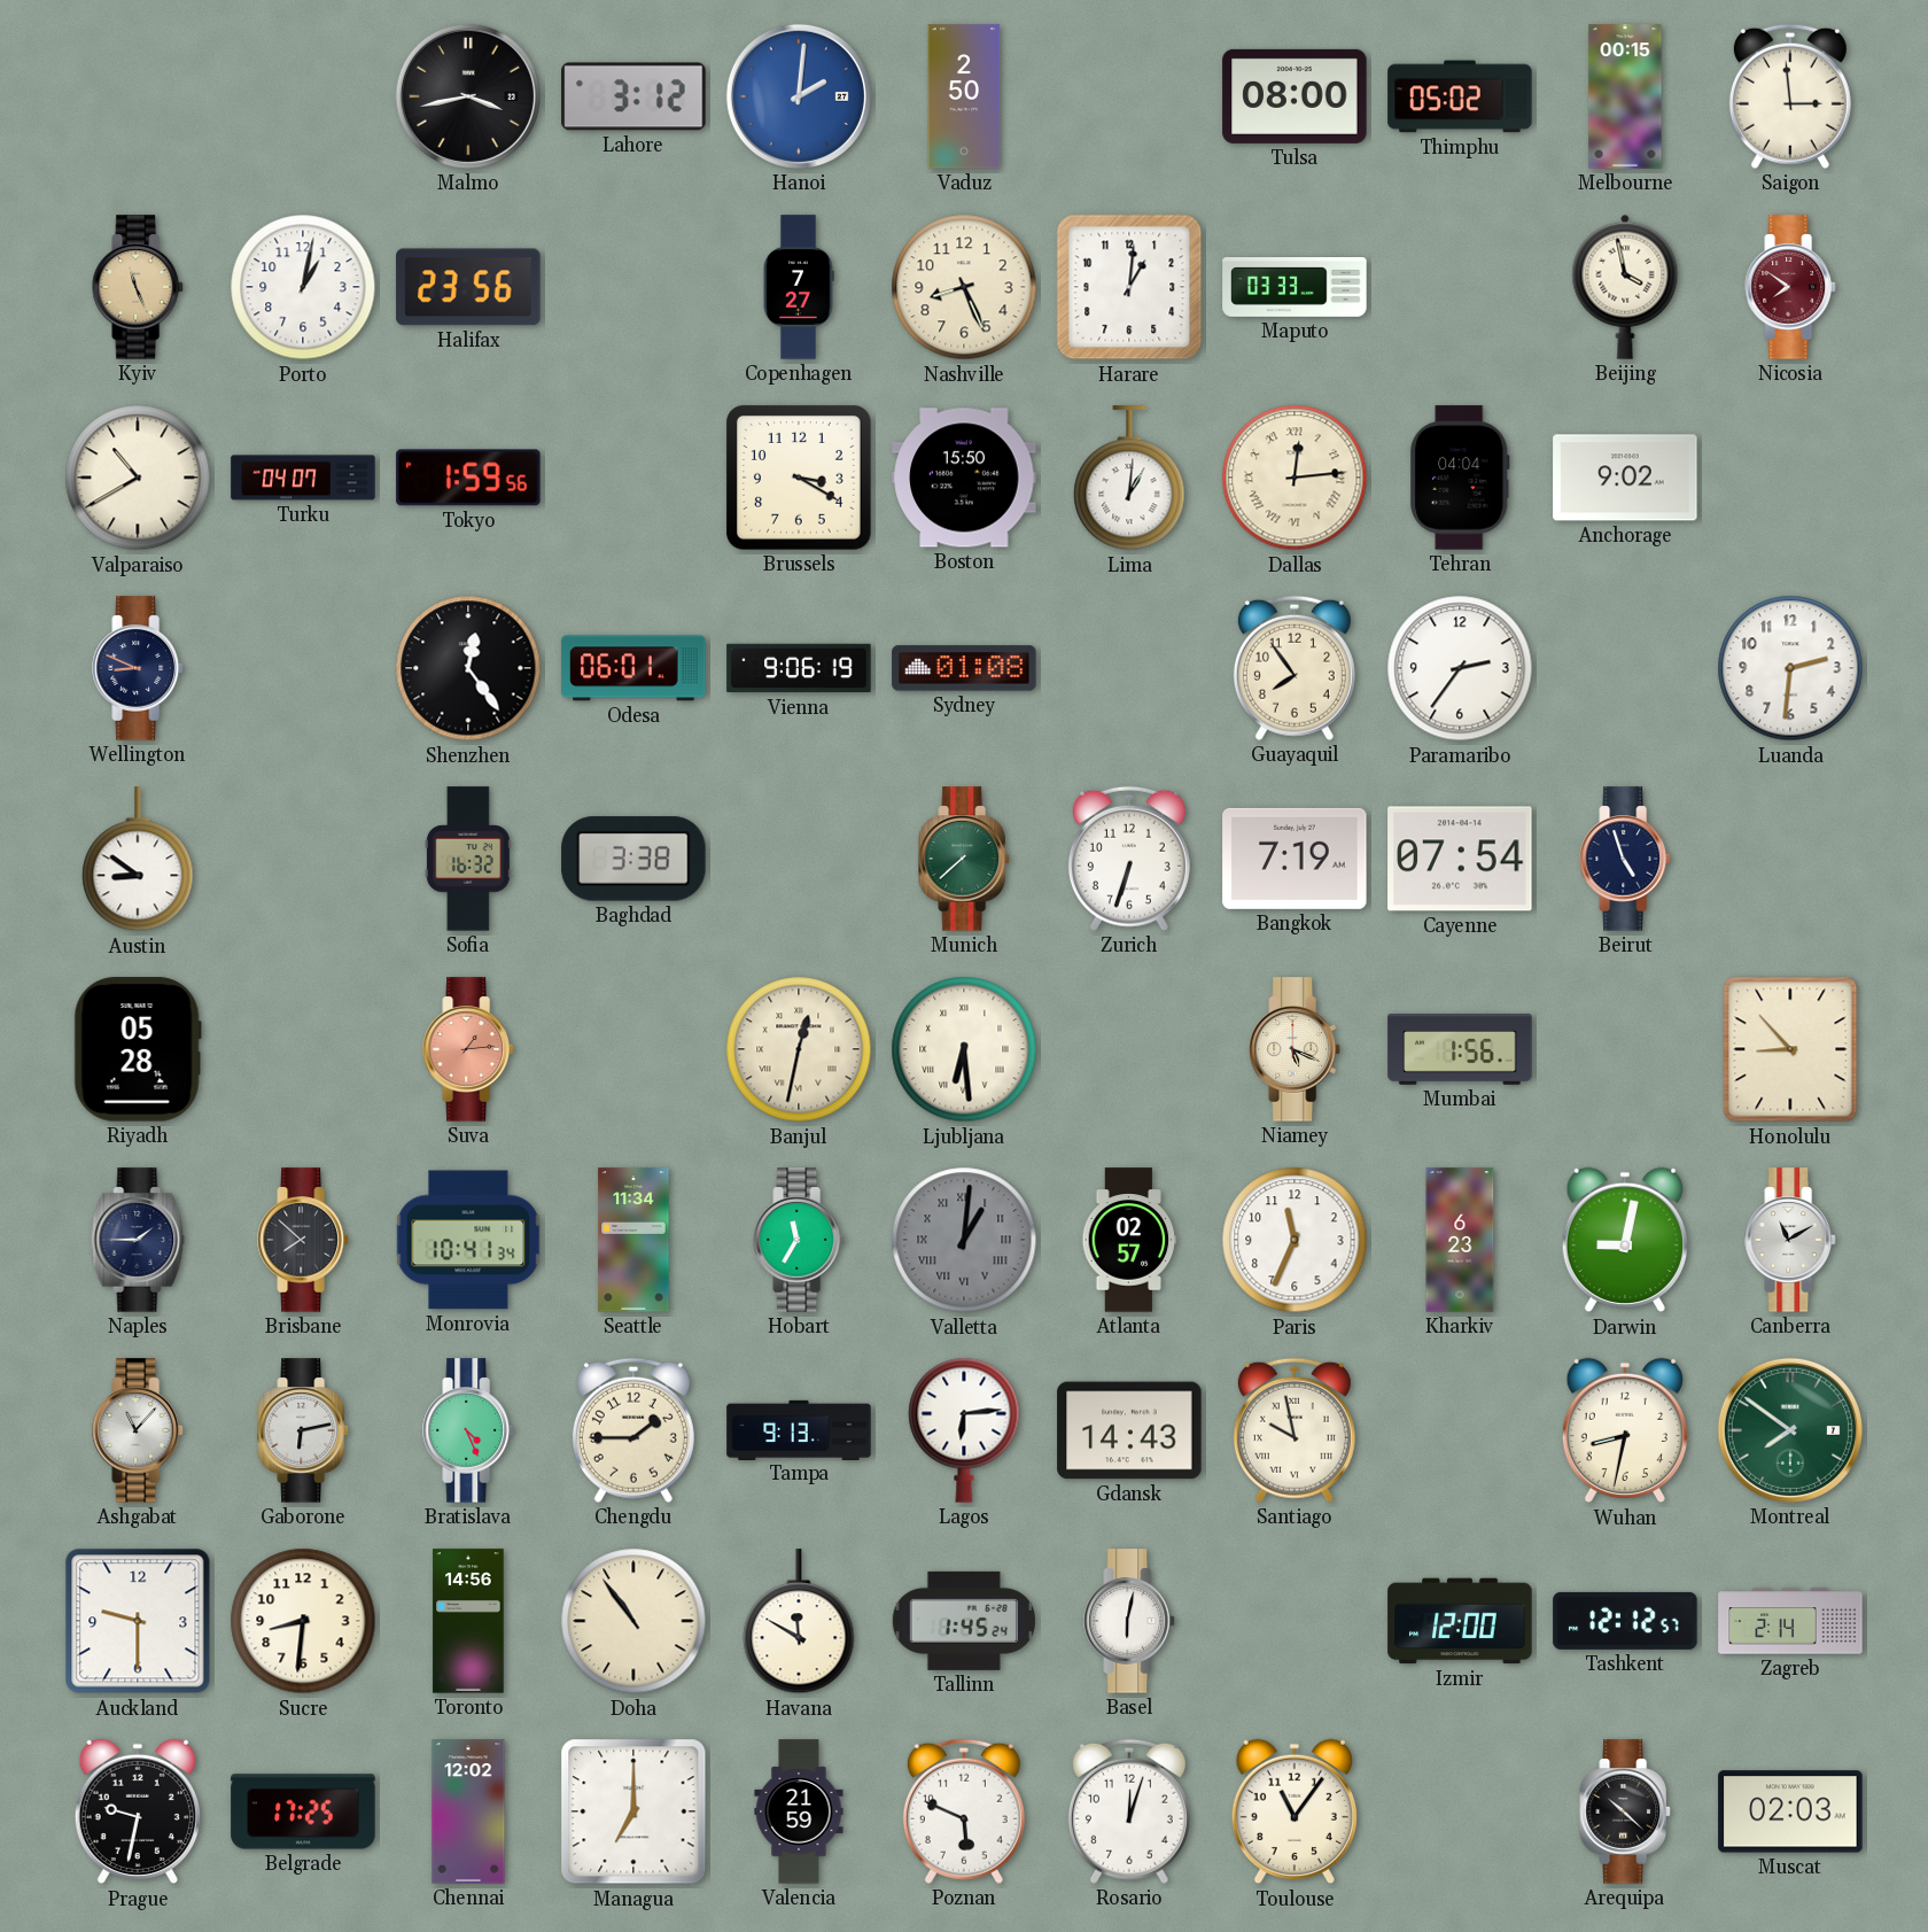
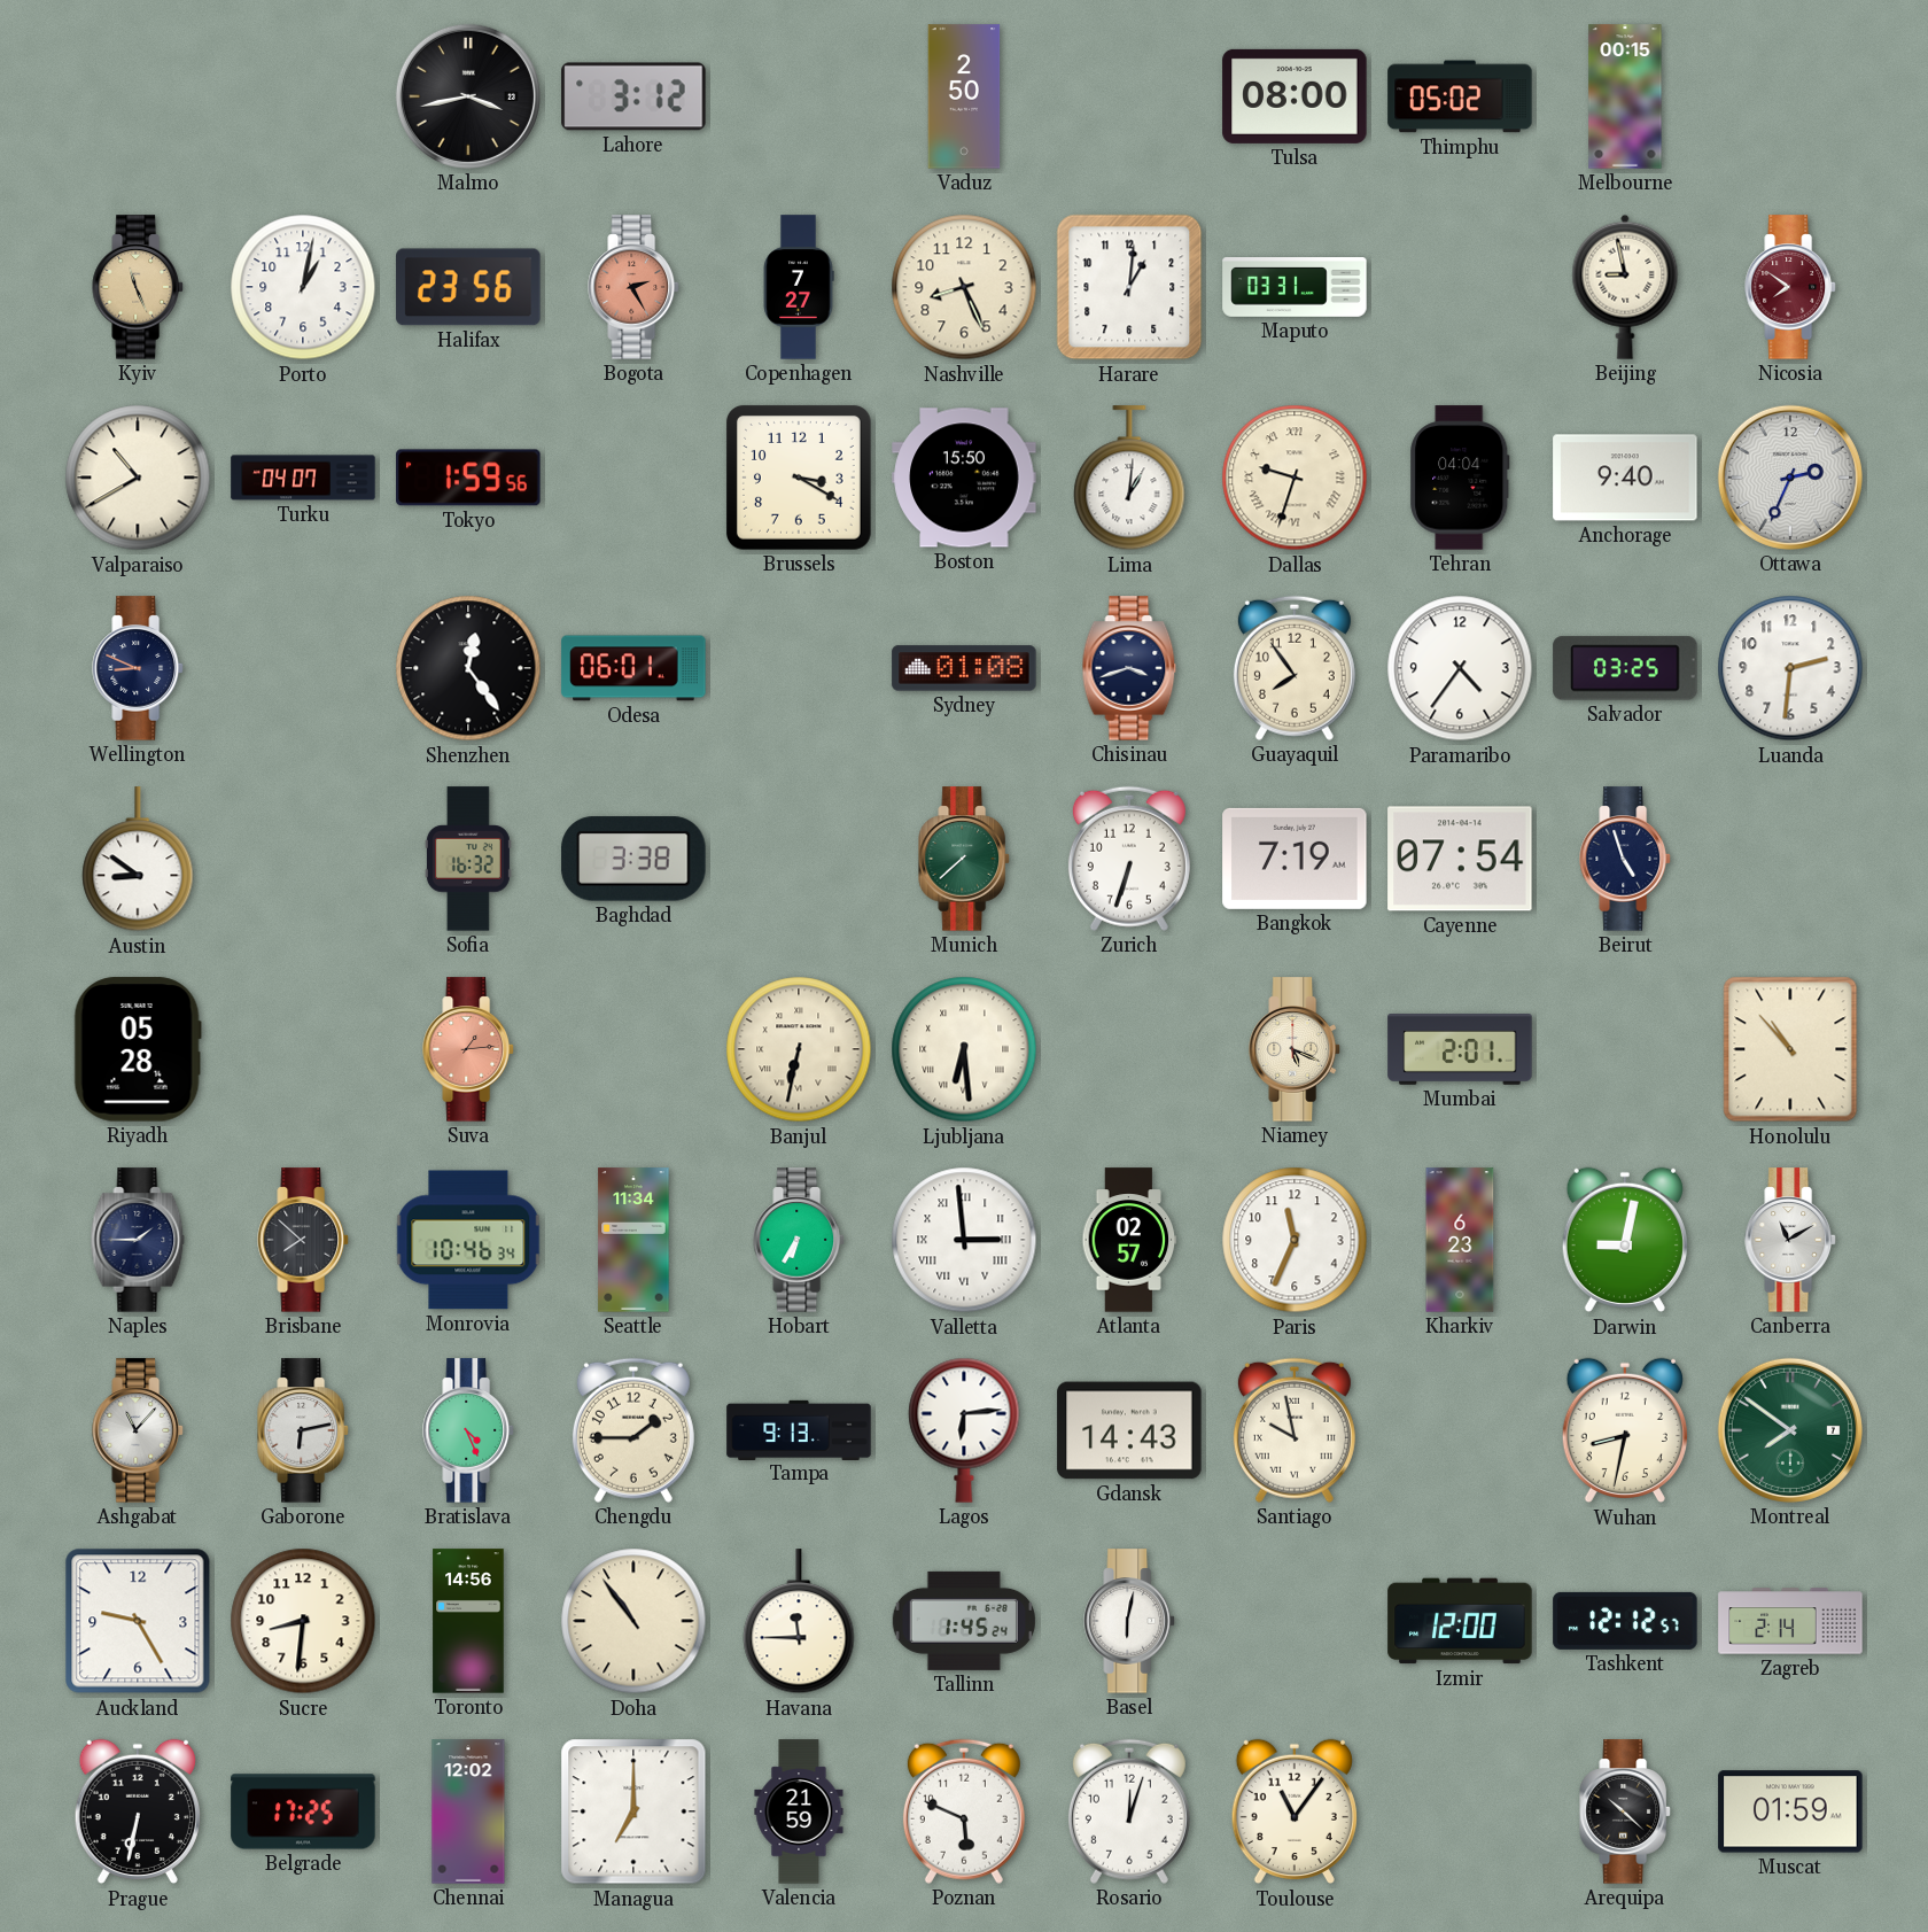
Hanoi: 2:01 -> none
Saigon: 2:59 -> none
Bogota: none -> 2:25
Maputo: 03:33 -> 03:31
Beijing: 3:58 -> 8:58
Dallas: 12:14 -> 9:33
Anchorage: 9:02 -> 9:40
Ottawa: none -> 2:34
Vienna: 9:06 -> none
Chisinau: none -> 3:42
Paramaribo: 2:36 -> 4:36
Salvador: none -> 03:25
Banjul: 12:32 -> 6:32
Mumbai: 1:56 -> 2:01
Honolulu: 8:53 -> 10:53
Monrovia: 10:41 -> 10:46
Hobart: 11:35 -> 6:35
Valletta: 1:01 -> 2:59
Valletta dial: grey -> white
Auckland: 9:30 -> 9:25
Havana: 11:50 -> 11:45
Prague: 9:32 -> 6:32
Muscat: 02:03 -> 01:59
